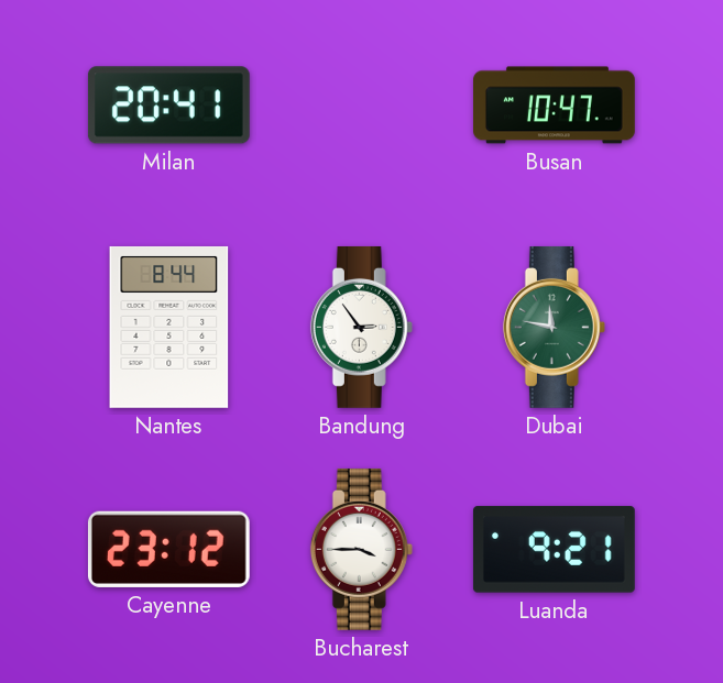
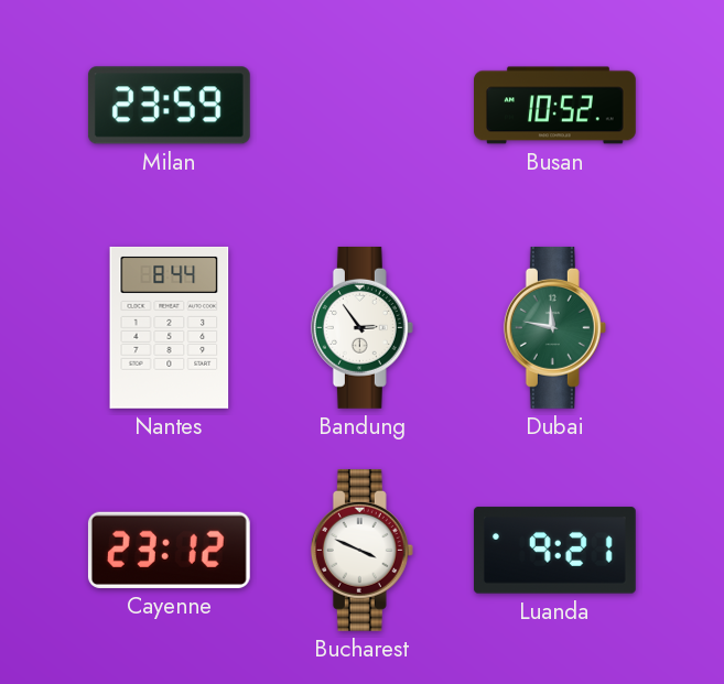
Milan: 20:41 -> 23:59
Busan: 10:47 -> 10:52
Bucharest: 3:45 -> 3:49
